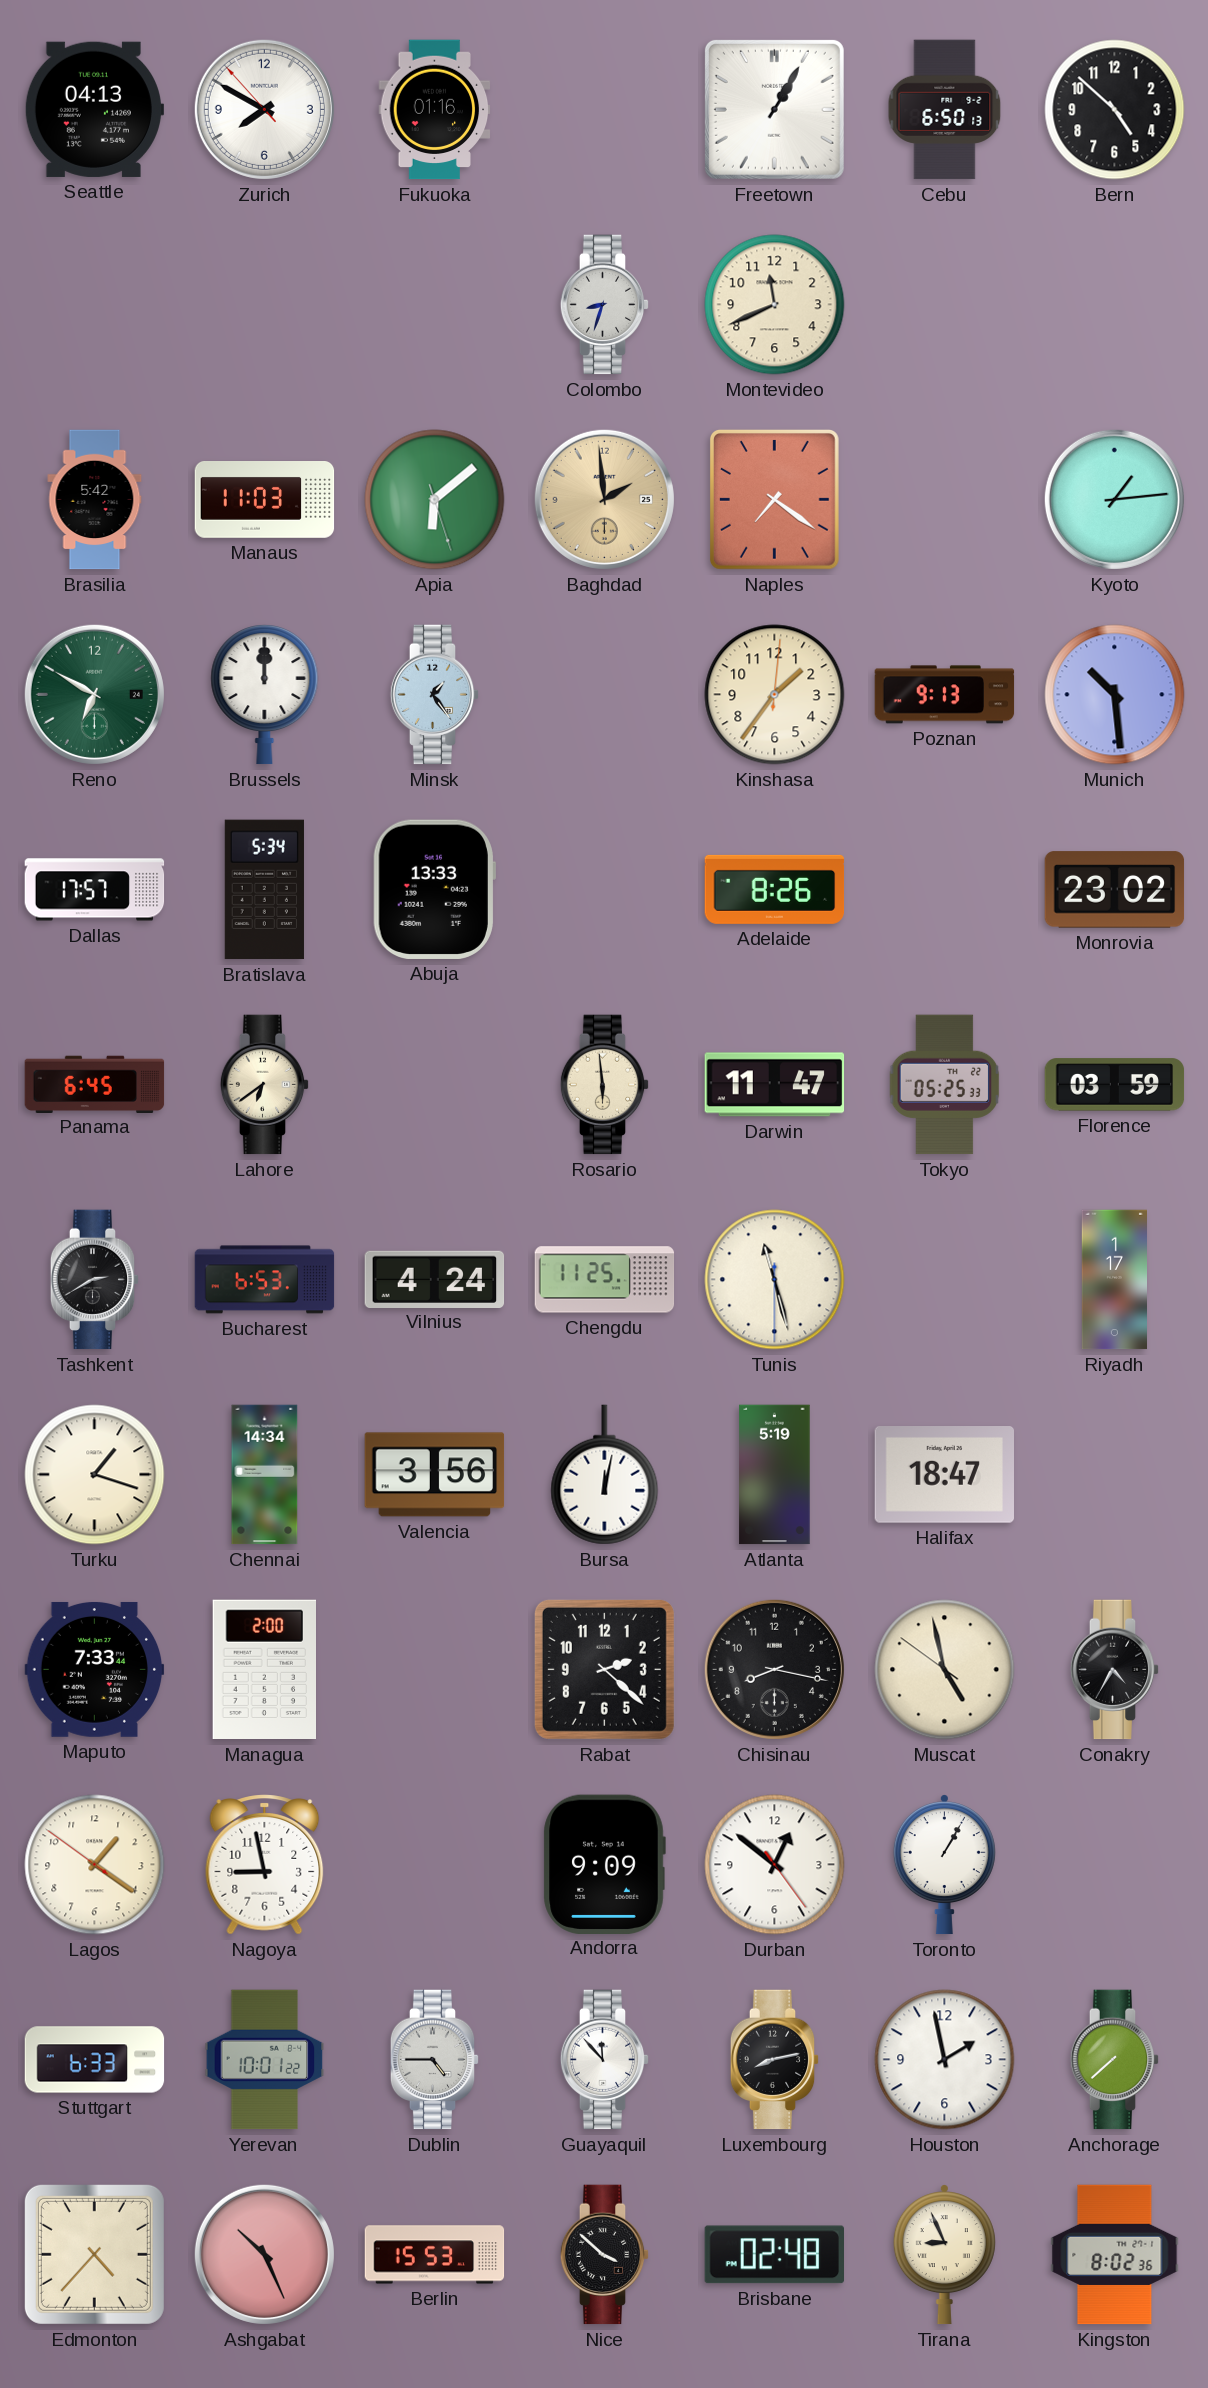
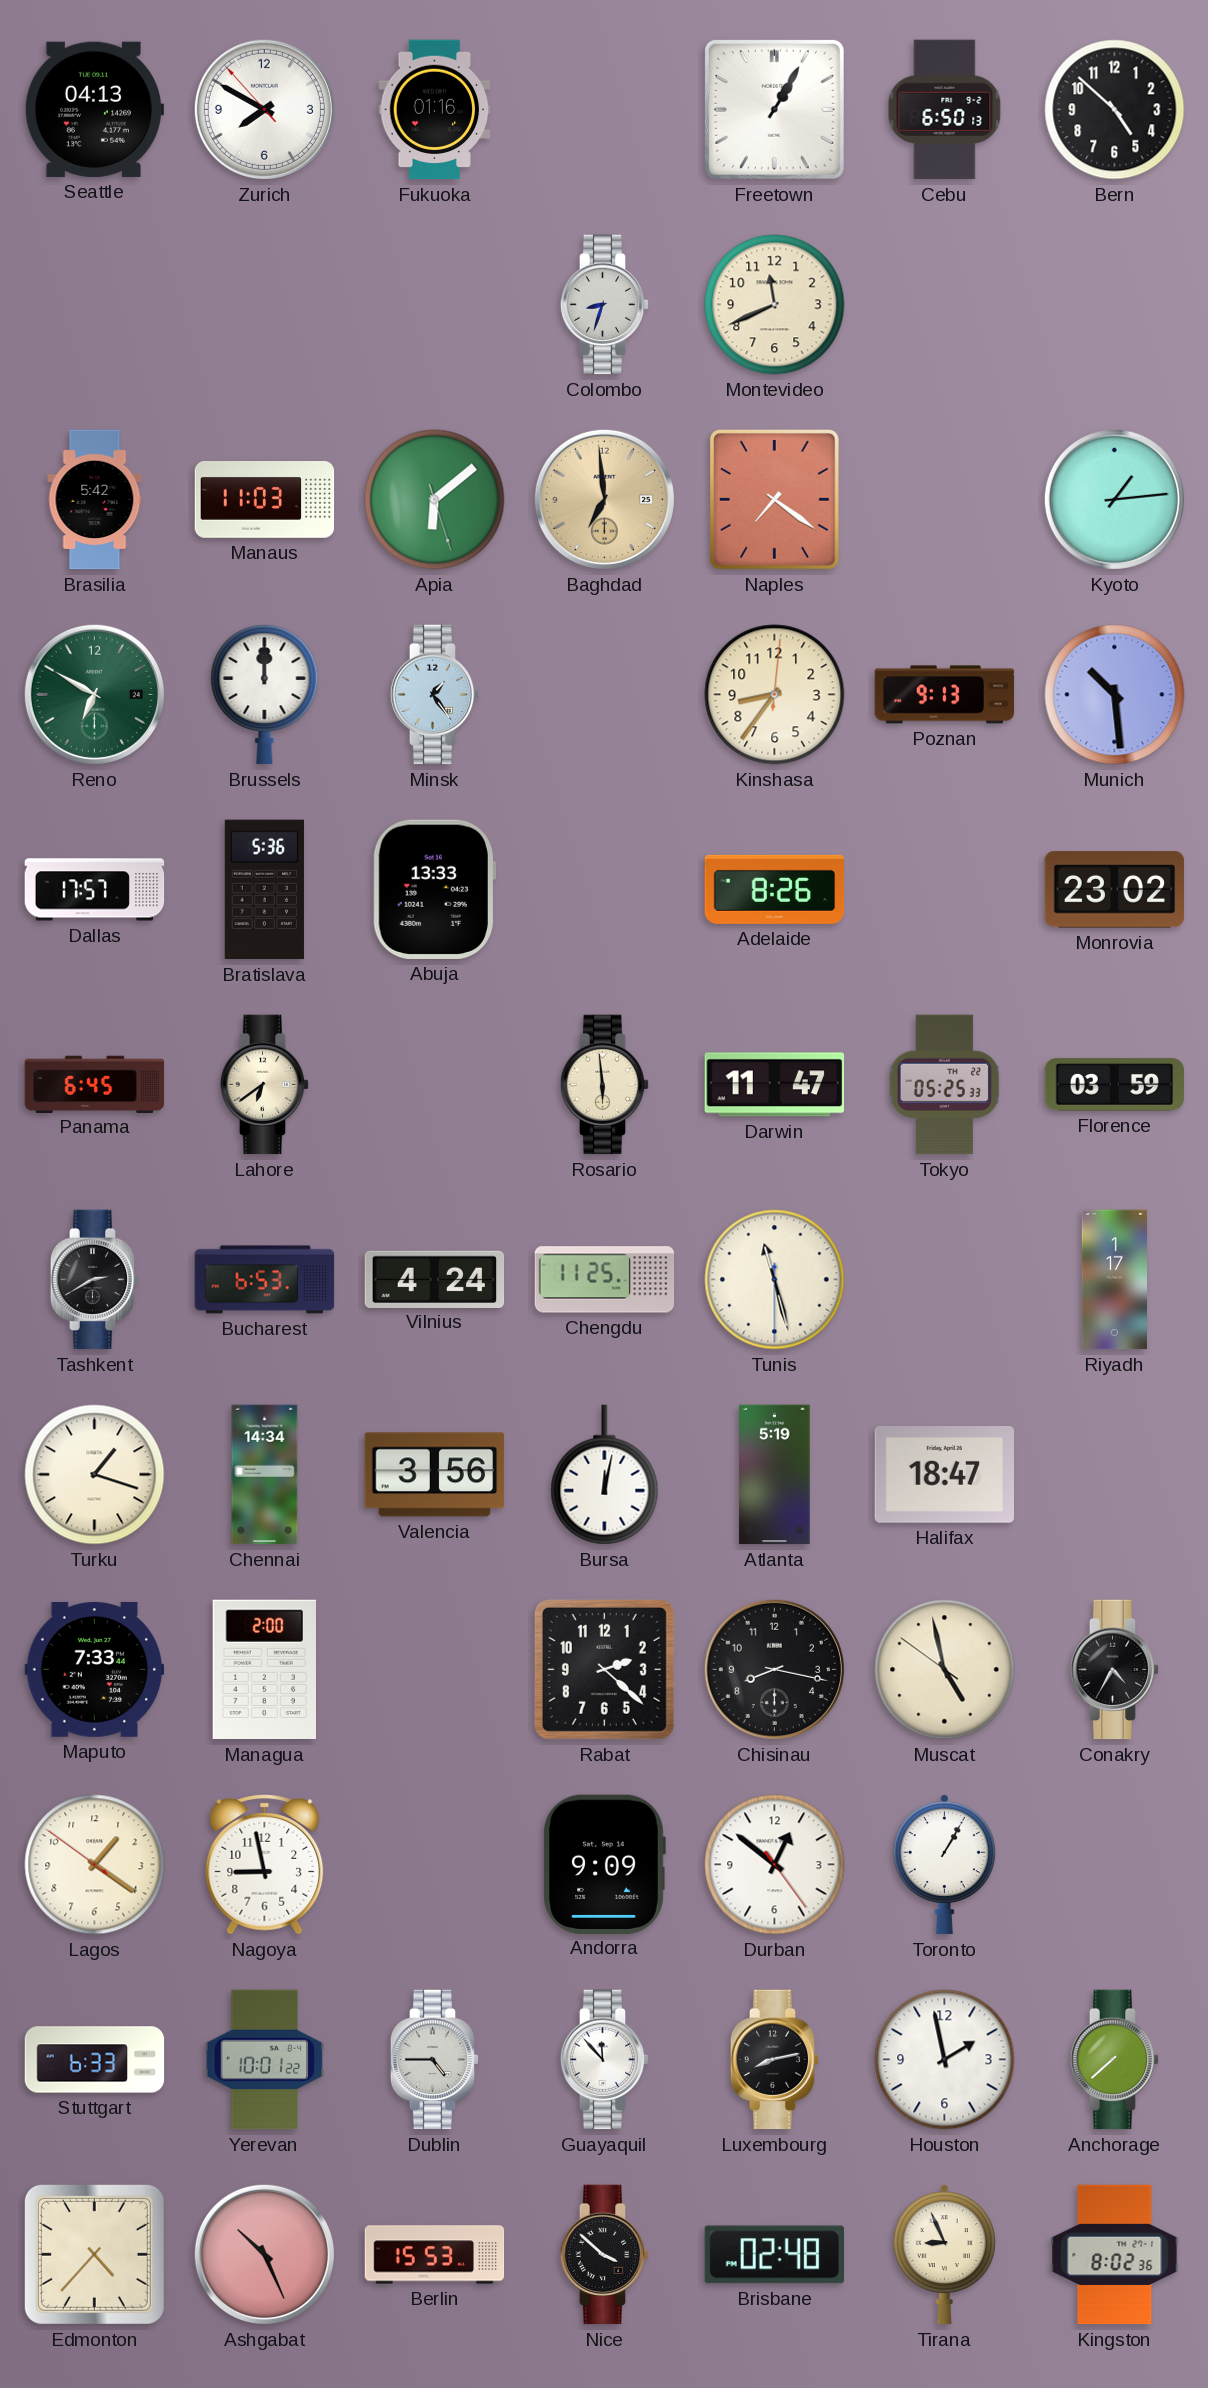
Baghdad: 1:59 -> 6:59
Kinshasa: 1:36 -> 8:36
Bratislava: 5:34 -> 5:36
